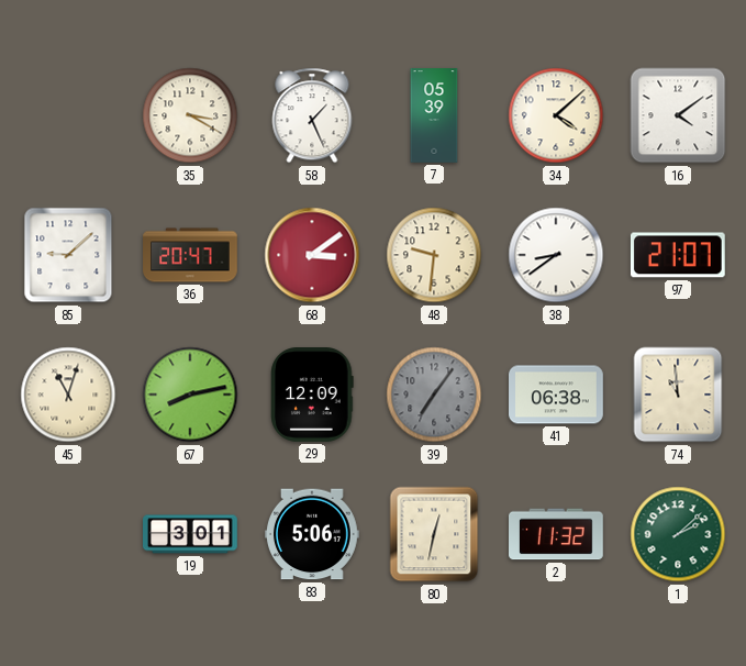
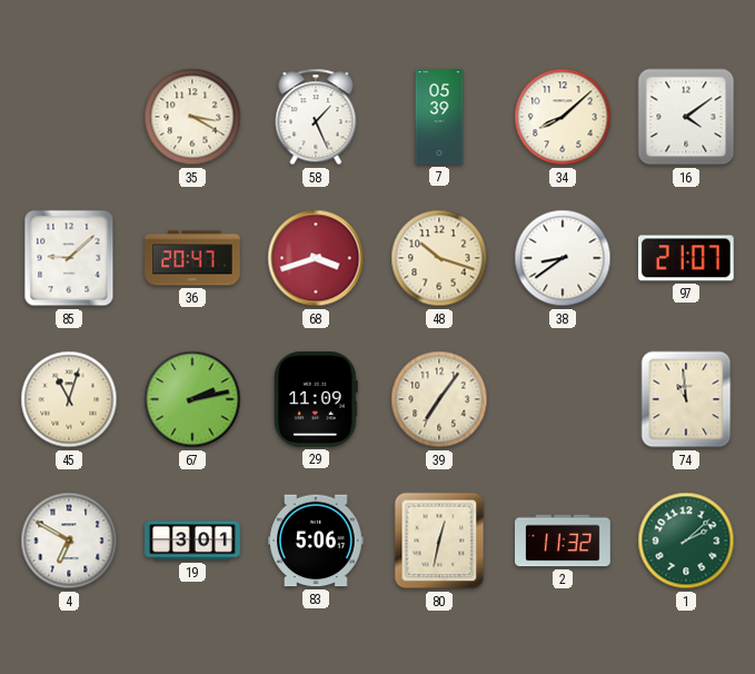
34: 4:08 -> 8:08
68: 3:09 -> 3:42
48: 9:31 -> 10:18
67: 8:13 -> 2:13
29: 12:09 -> 11:09
39 dial: grey -> cream
41: 06:38 -> none
4: none -> 6:50
